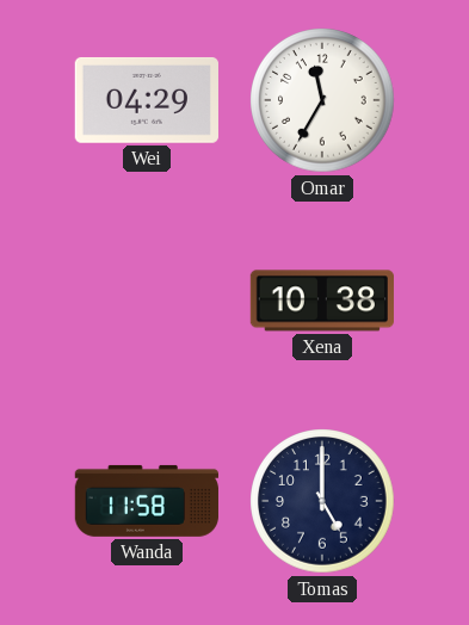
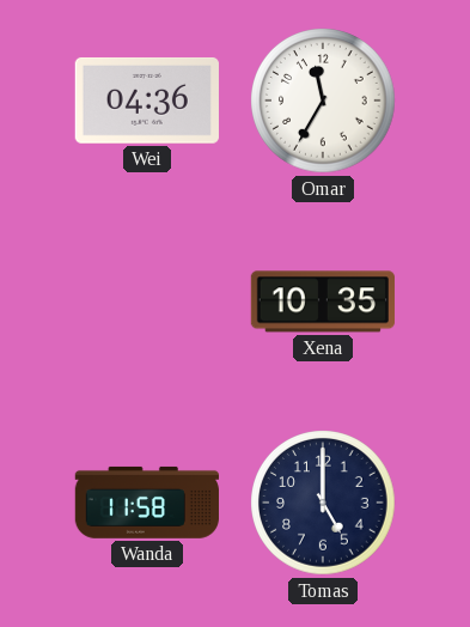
Wei: 04:29 -> 04:36
Xena: 10:38 -> 10:35
